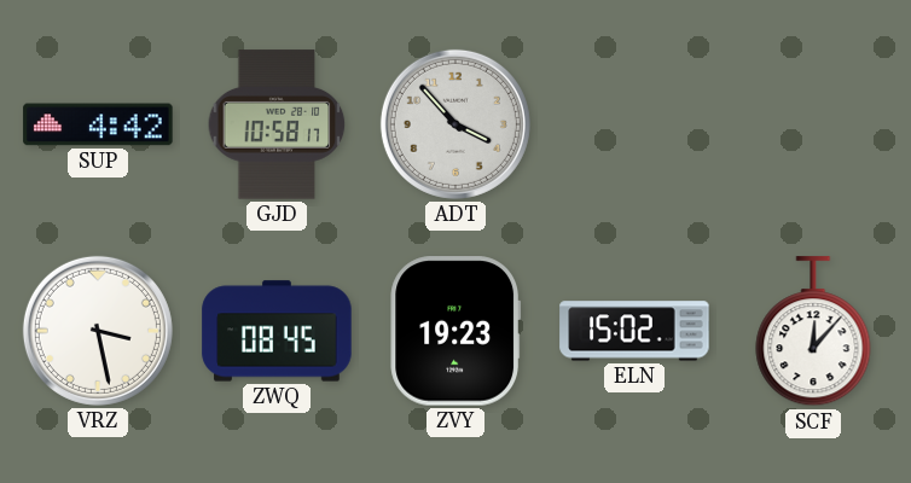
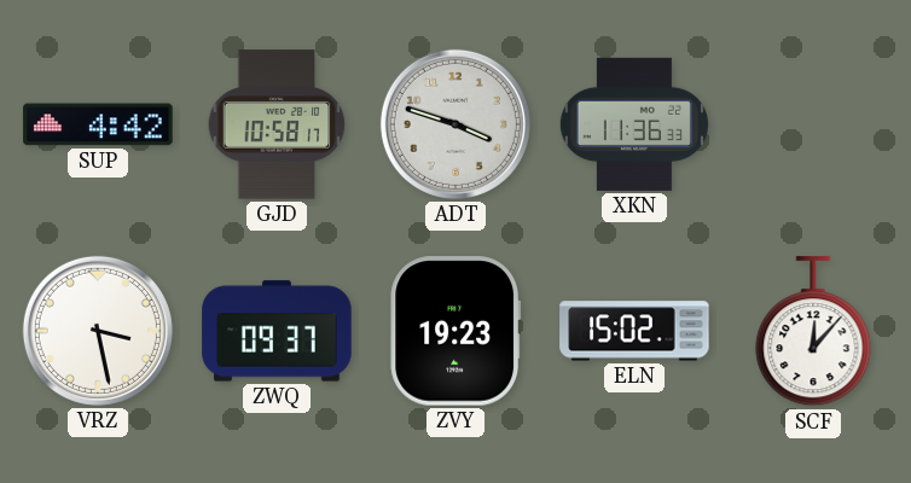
ADT: 3:53 -> 3:48
XKN: none -> 11:36
ZWQ: 08:45 -> 09:37
